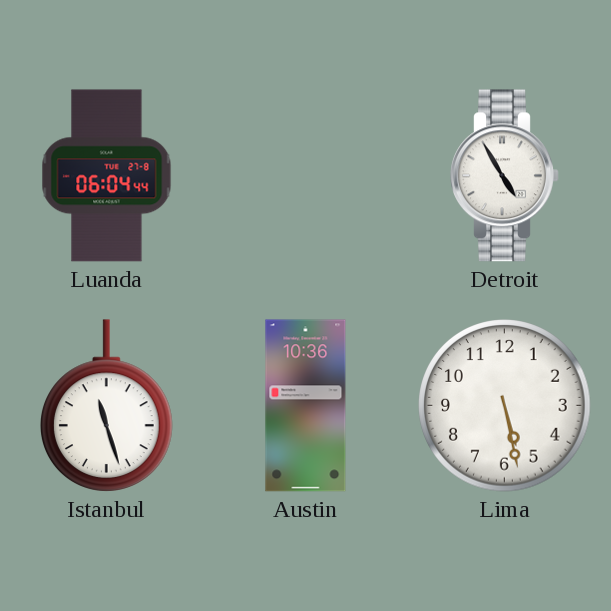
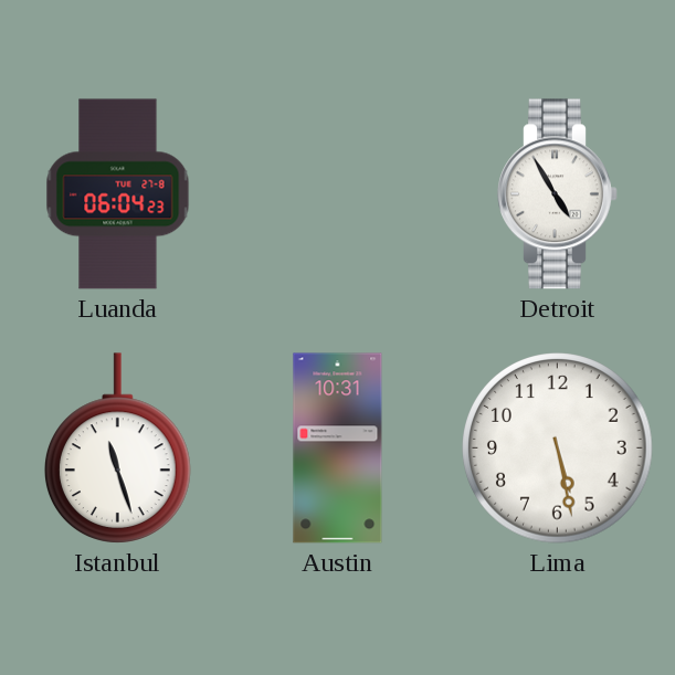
Luanda: 06:04:44 -> 06:04:23
Austin: 10:36 -> 10:31
